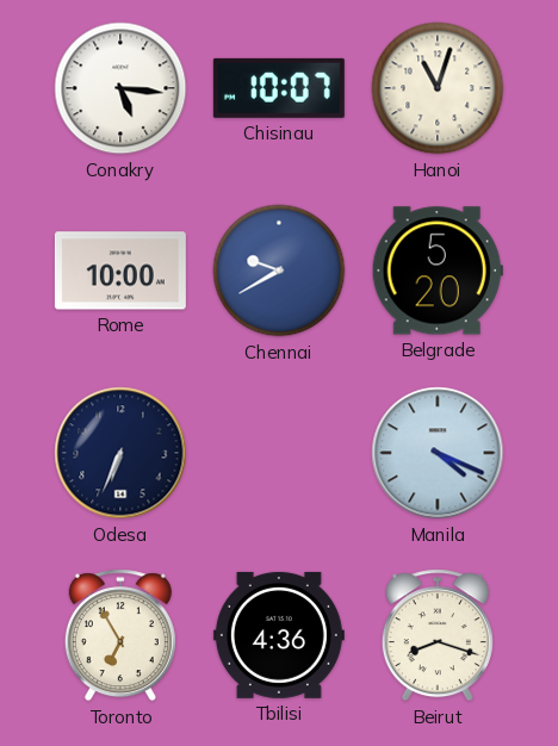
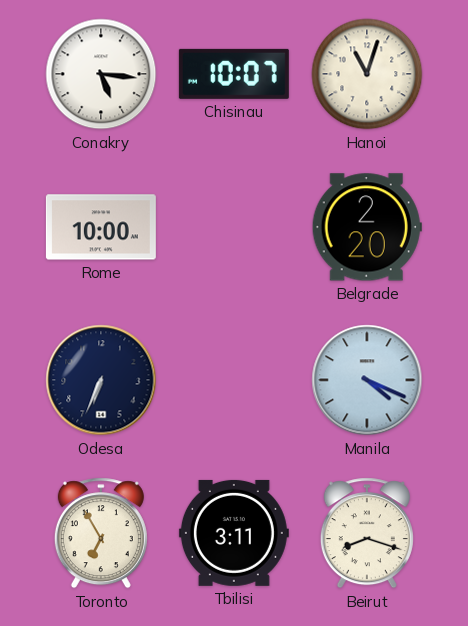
Chennai: 9:40 -> none
Belgrade: 5:20 -> 2:20
Tbilisi: 4:36 -> 3:11
